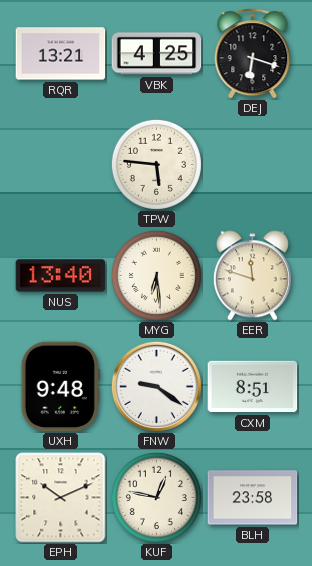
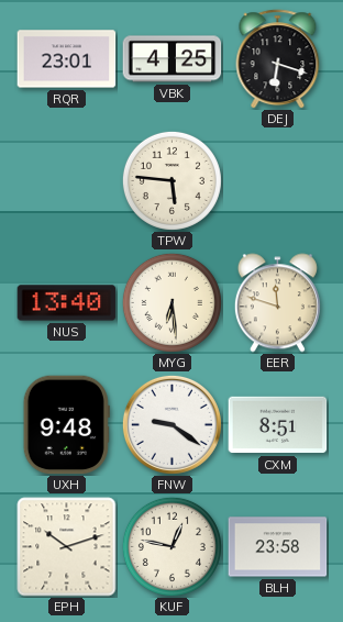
RQR: 13:21 -> 23:01
EPH: 10:11 -> 10:12
